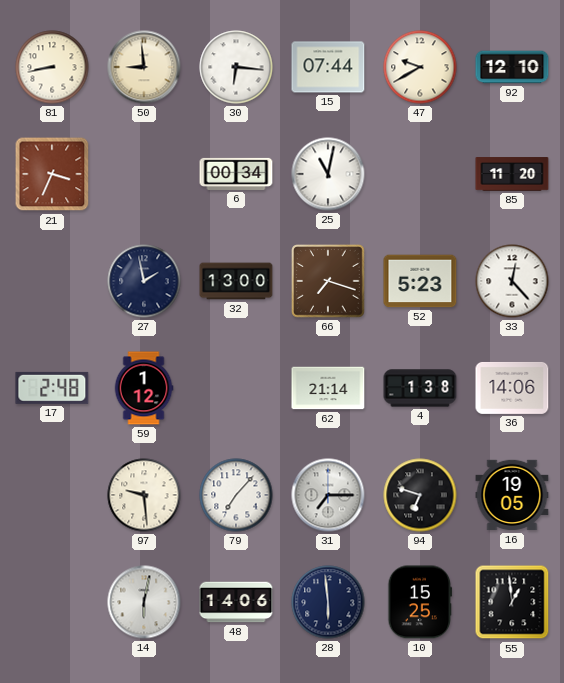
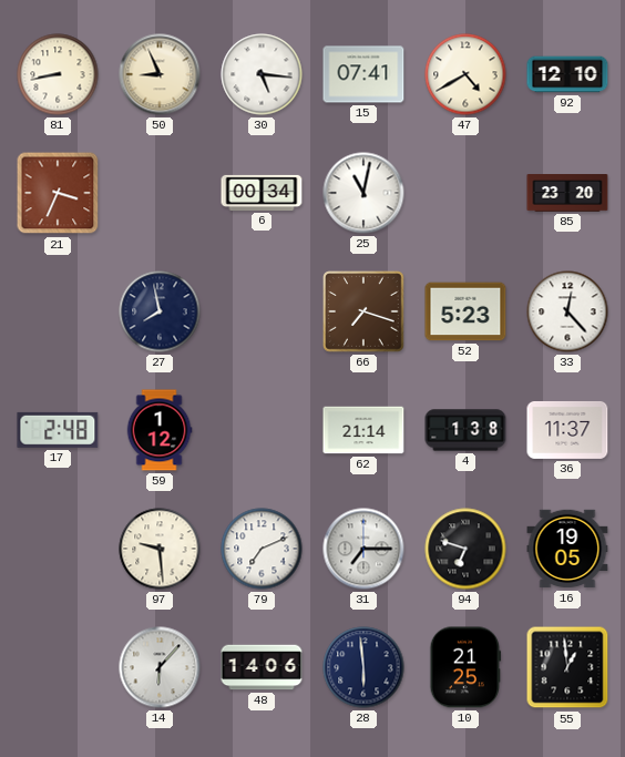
50: 8:59 -> 8:56
30: 6:16 -> 5:16
15: 07:44 -> 07:41
47: 9:40 -> 4:40
85: 11:20 -> 23:20
27: 1:58 -> 7:58
32: 13:00 -> none
36: 14:06 -> 11:37
79: 7:07 -> 7:11
14: 6:02 -> 6:07
10: 15:25 -> 21:25
